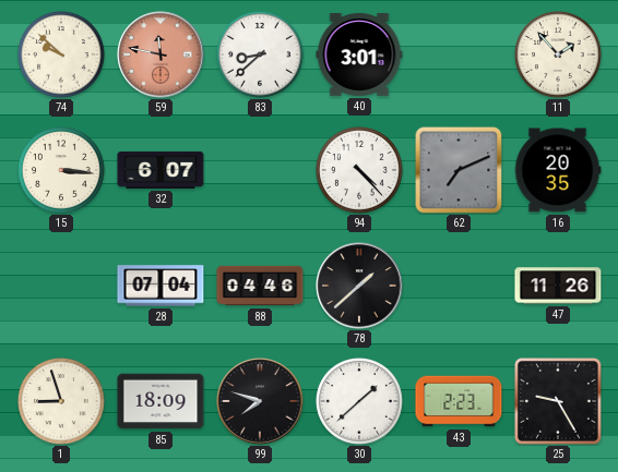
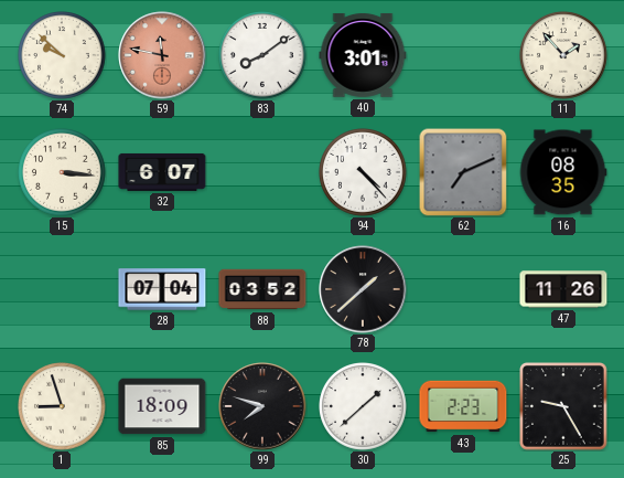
83: 8:38 -> 8:09
16: 20:35 -> 08:35
88: 04:46 -> 03:52
